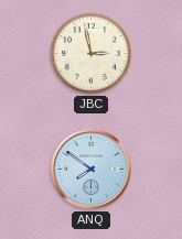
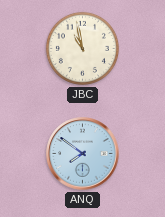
JBC: 2:58 -> 10:58
